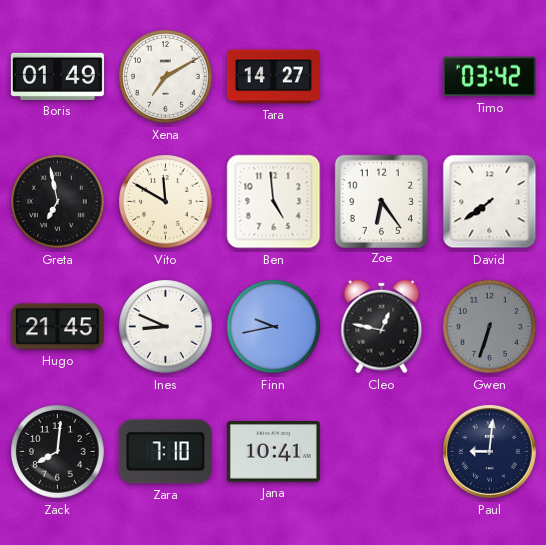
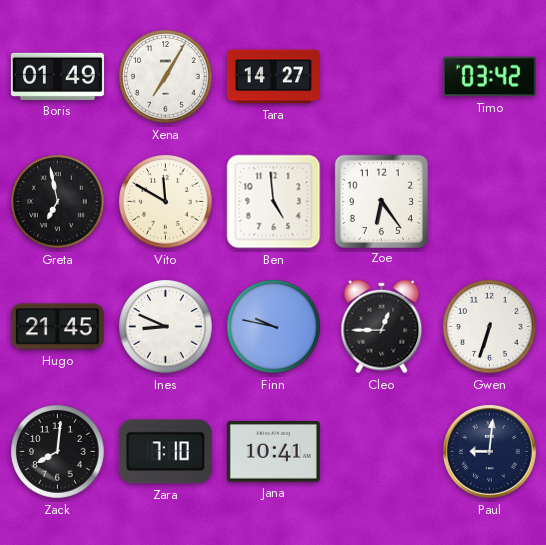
Xena: 7:10 -> 7:05
David: 7:39 -> none
Finn: 9:43 -> 9:47
Cleo: 12:47 -> 12:45
Gwen dial: grey -> white
